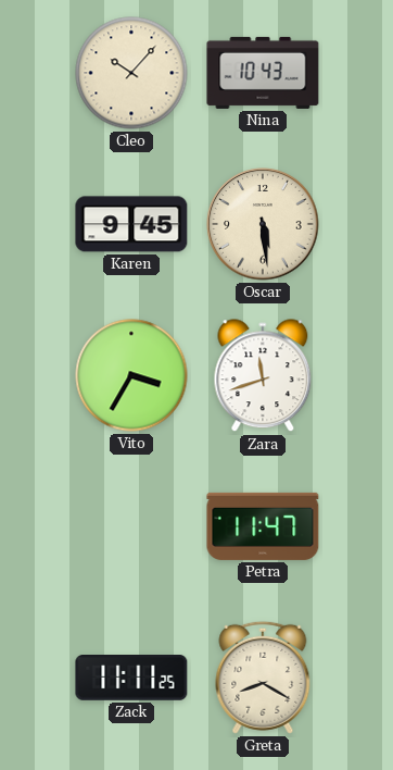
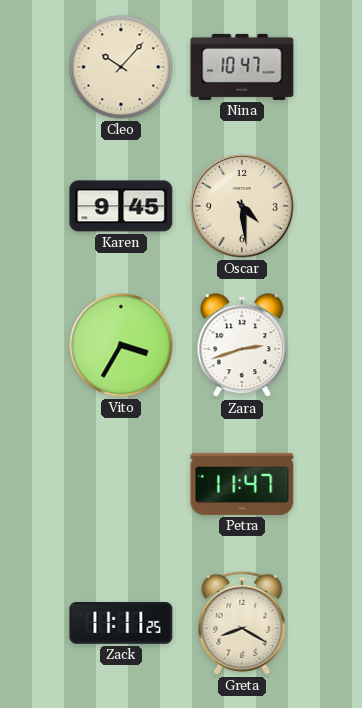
Nina: 10:43 -> 10:47
Oscar: 5:29 -> 4:29
Zara: 11:42 -> 2:42
